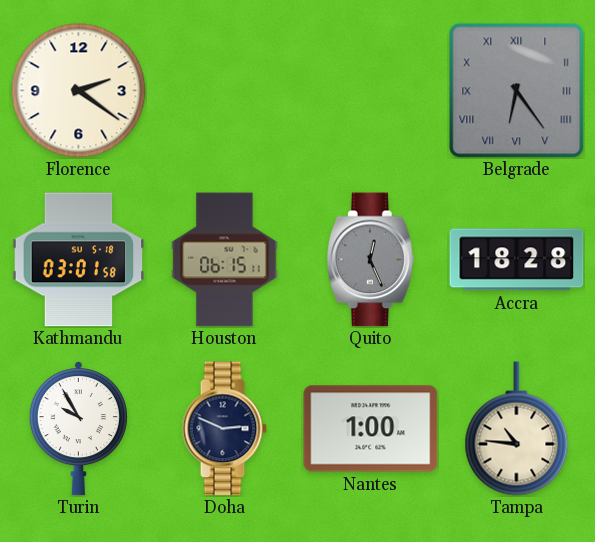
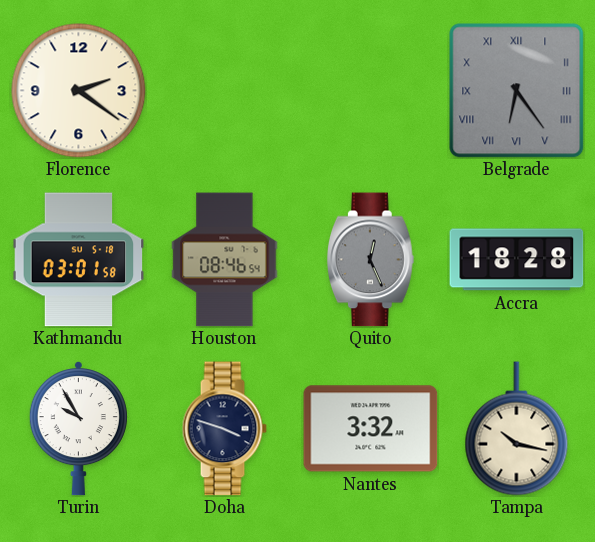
Houston: 06:15 -> 08:46
Doha: 2:49 -> 3:48
Nantes: 1:00 -> 3:32
Tampa: 10:46 -> 10:17
